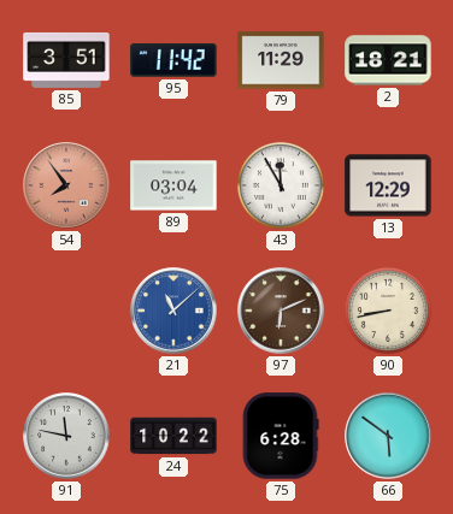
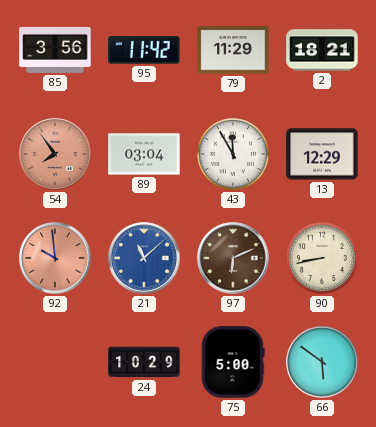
85: 3:51 -> 3:56
92: none -> 9:59
91: 11:47 -> none
24: 10:22 -> 10:29
75: 6:28 -> 5:00
